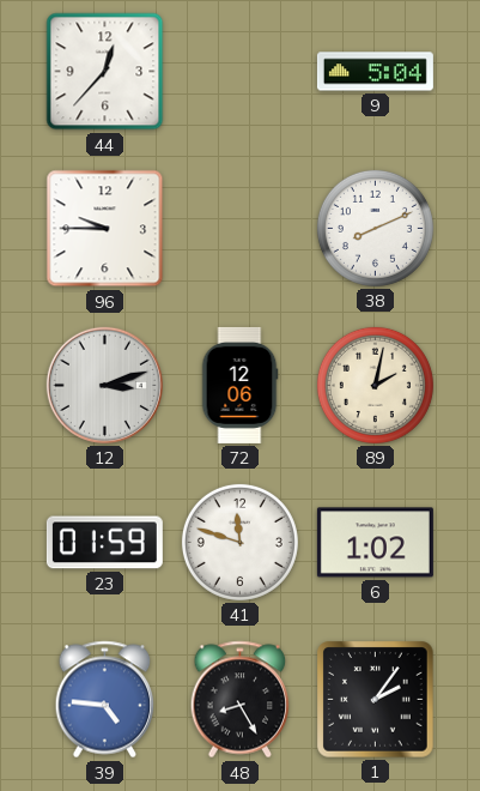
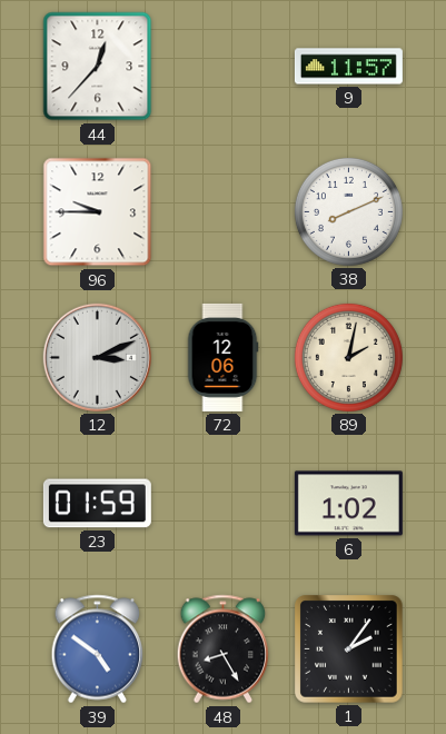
9: 5:04 -> 11:57
12: 3:12 -> 3:11
41: 11:48 -> none
39: 4:46 -> 4:51
